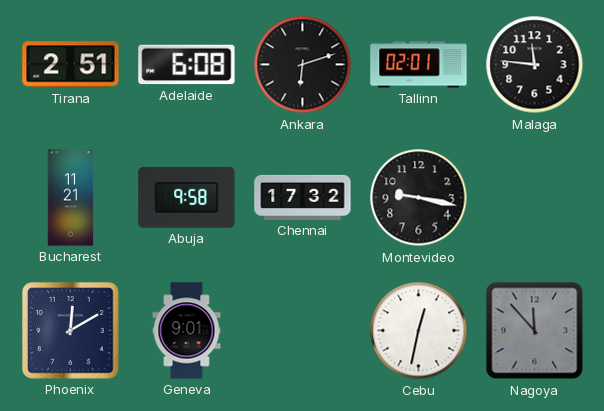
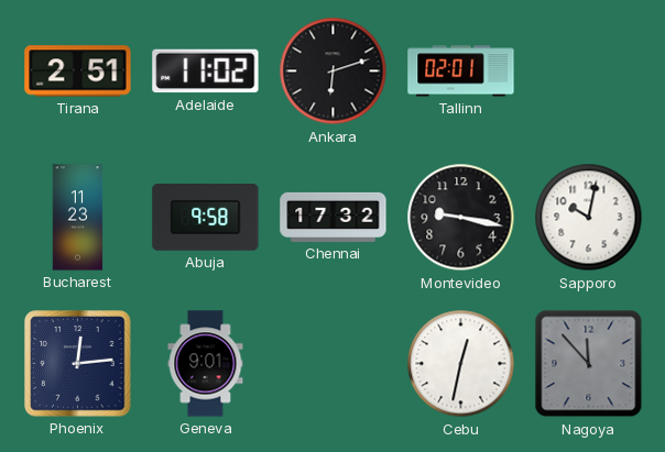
Adelaide: 6:08 -> 11:02
Malaga: 11:46 -> none
Bucharest: 11:21 -> 11:23
Sapporo: none -> 10:02
Phoenix: 12:10 -> 12:14
